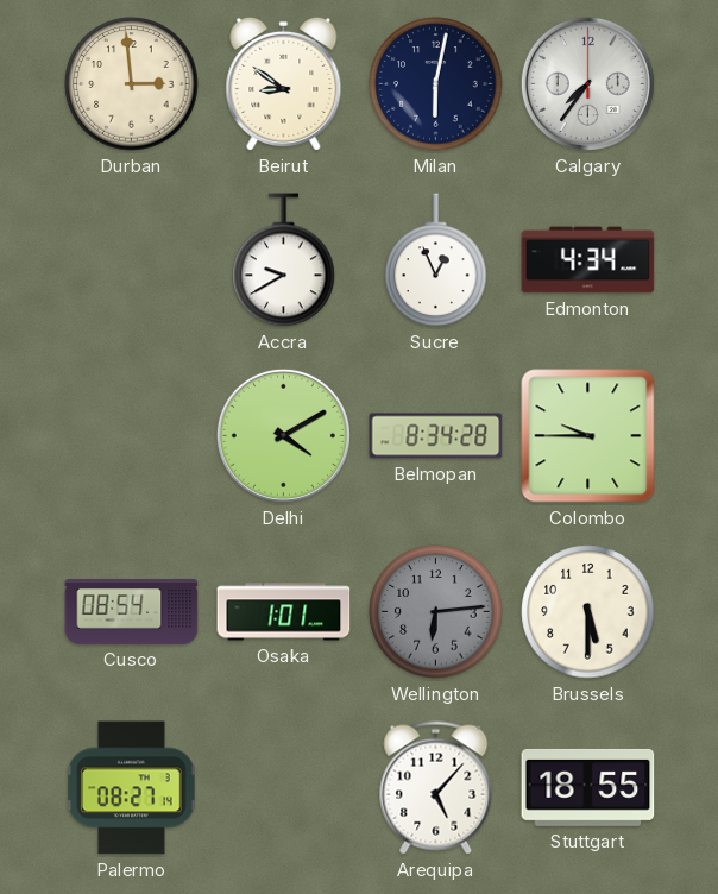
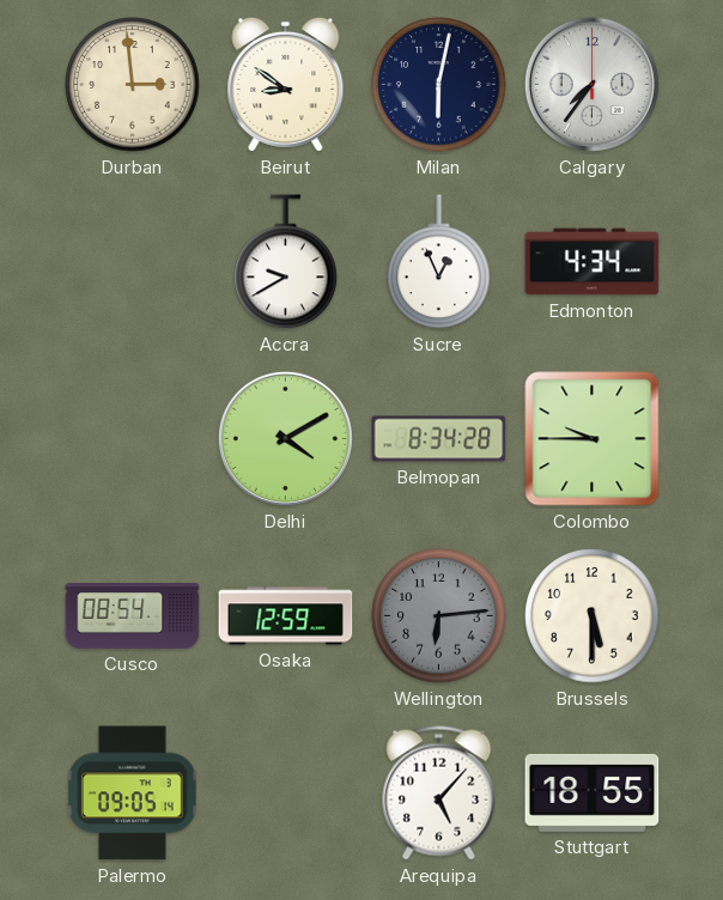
Osaka: 1:01 -> 12:59
Palermo: 08:27 -> 09:05
